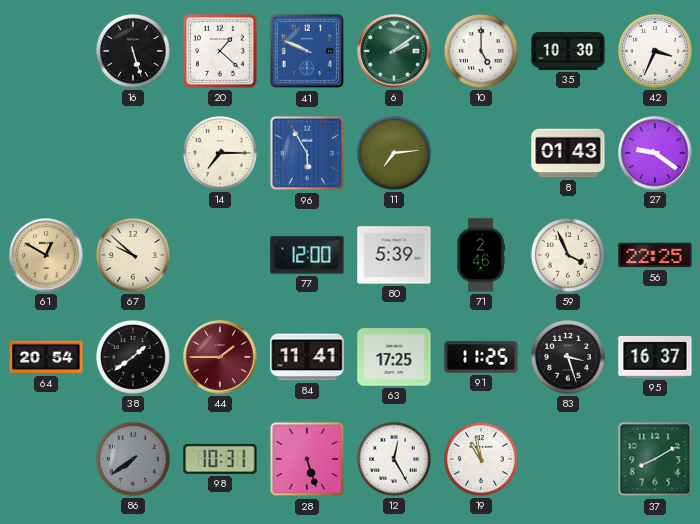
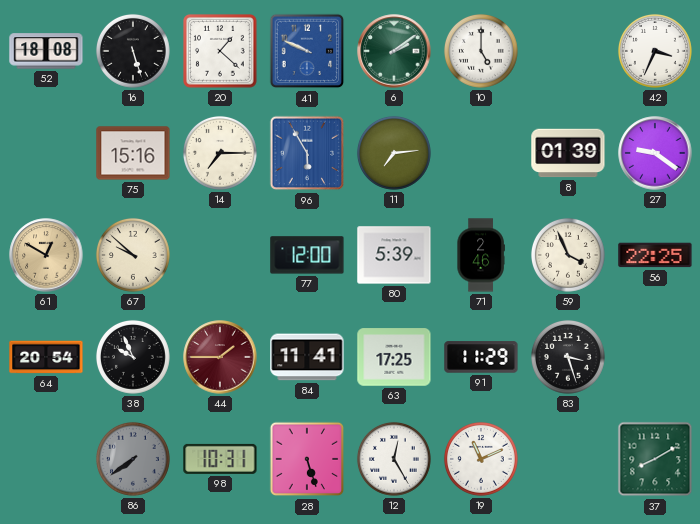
52: none -> 18:08
35: 10:30 -> none
75: none -> 15:16
8: 01:43 -> 01:39
38: 1:39 -> 9:56
91: 11:25 -> 11:29
95: 16:37 -> none
19: 10:58 -> 11:11
